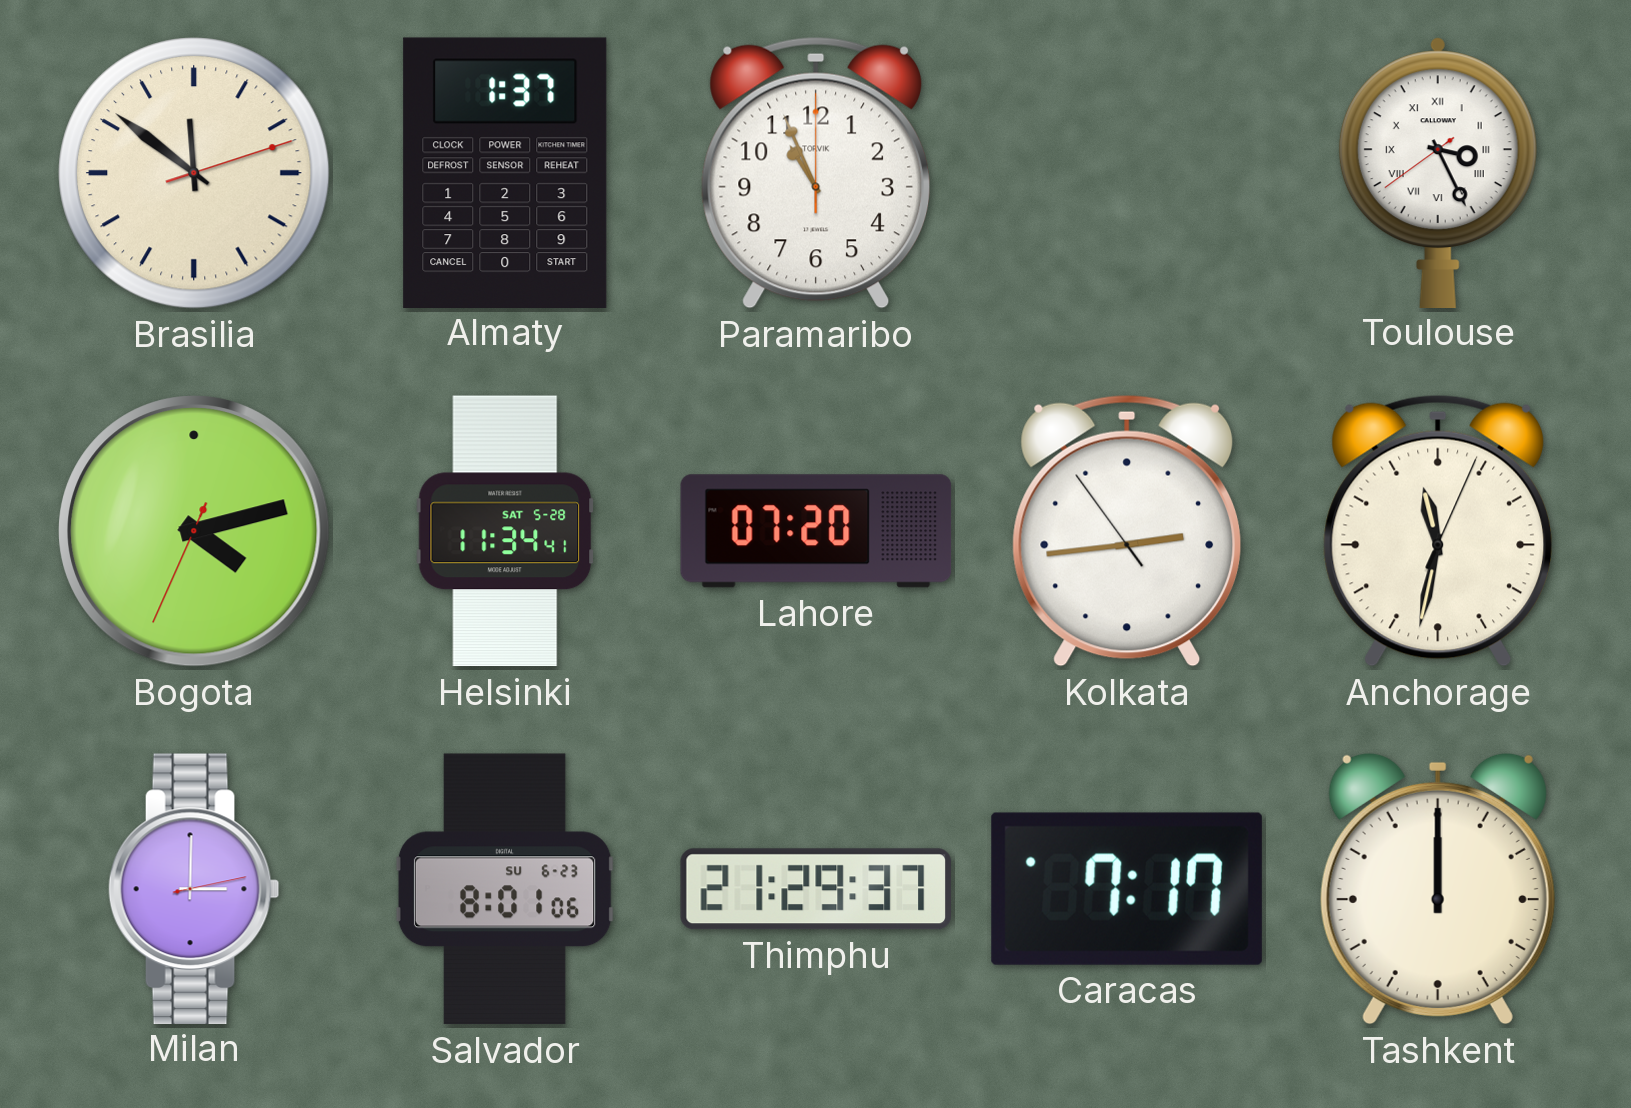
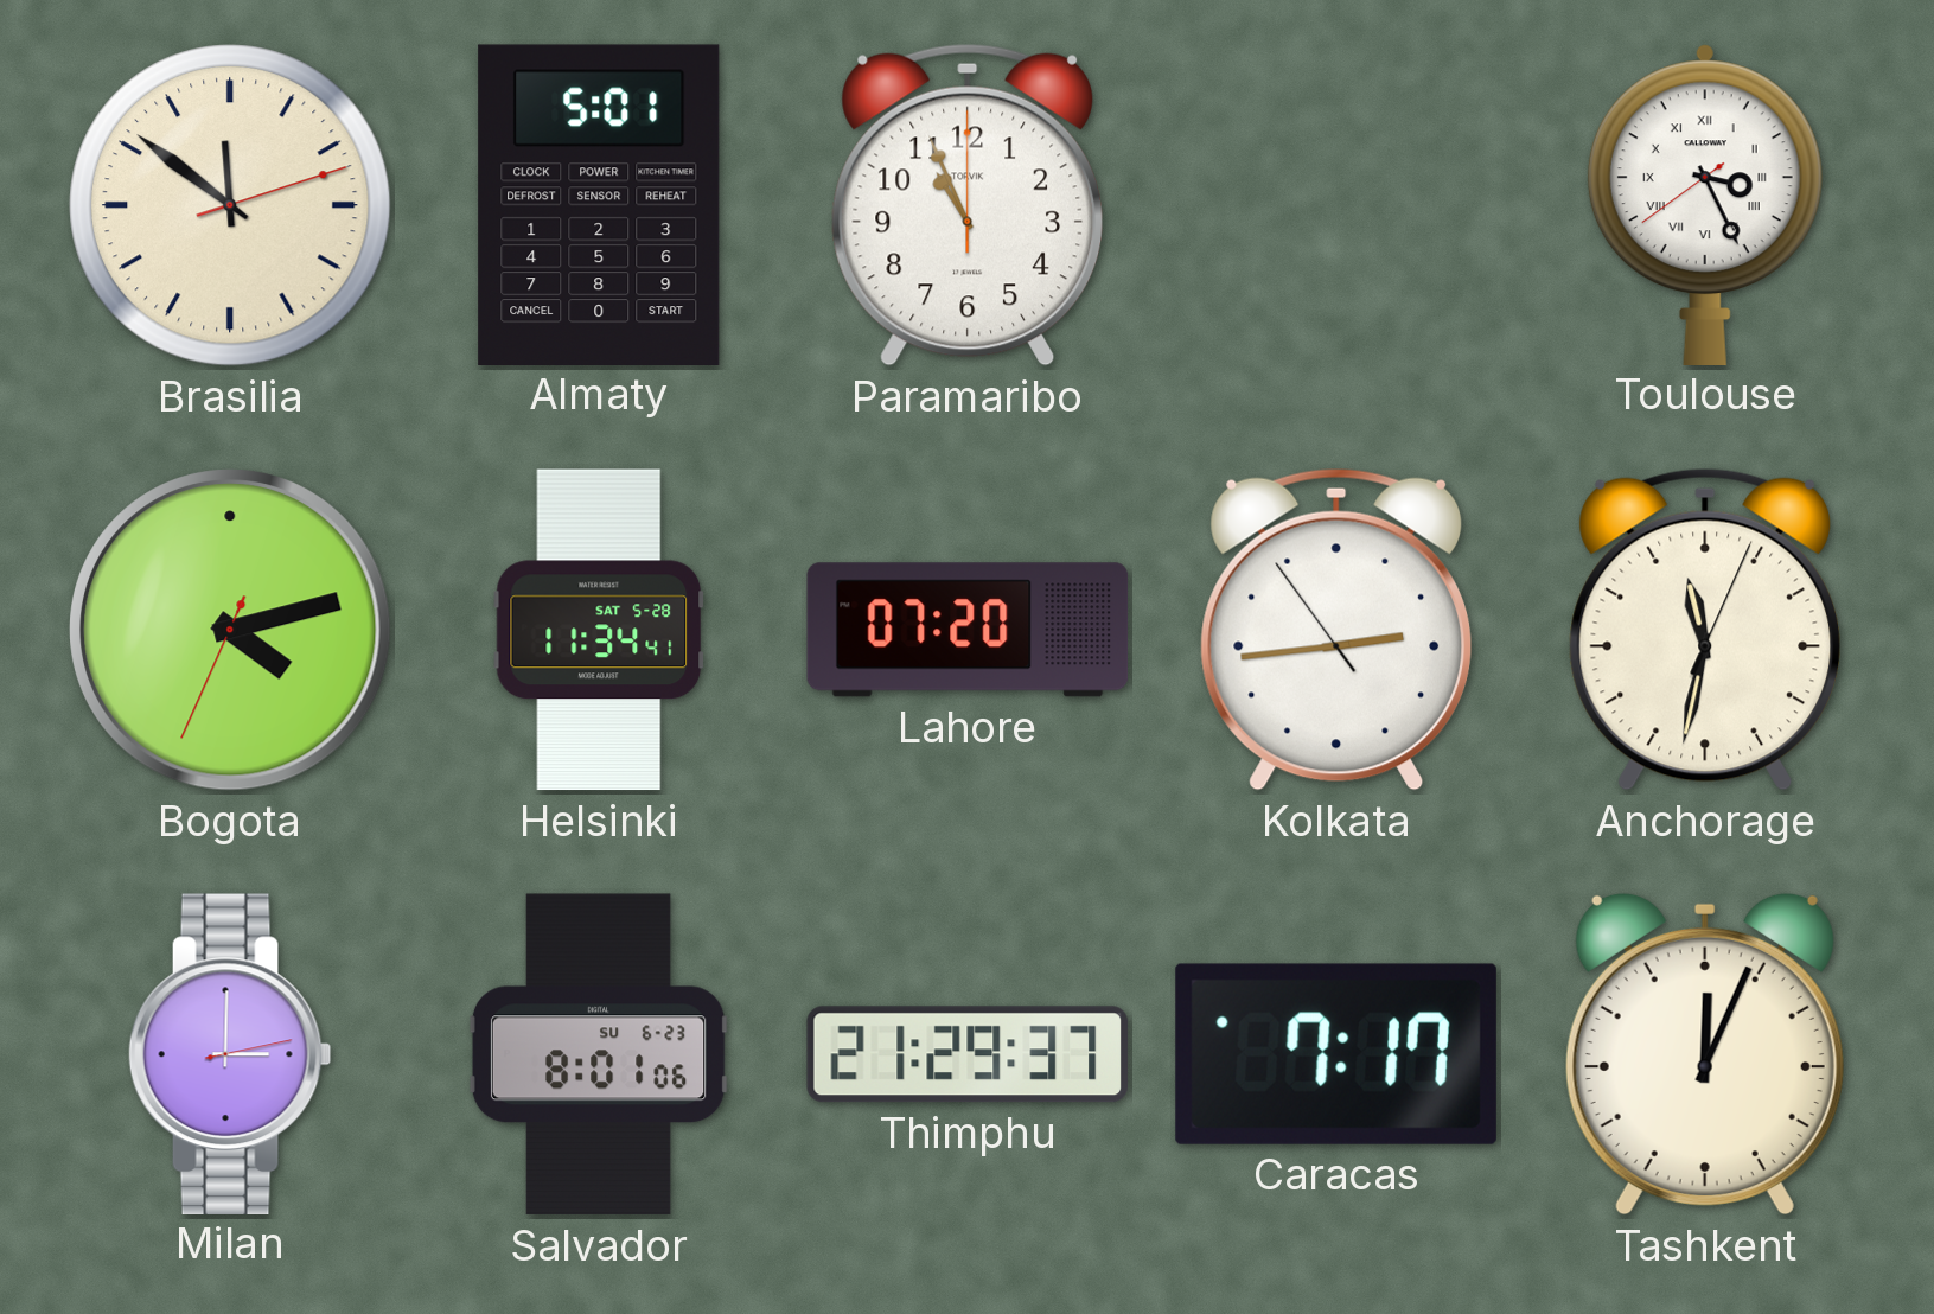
Almaty: 1:37 -> 5:01
Tashkent: 12:00 -> 12:04
